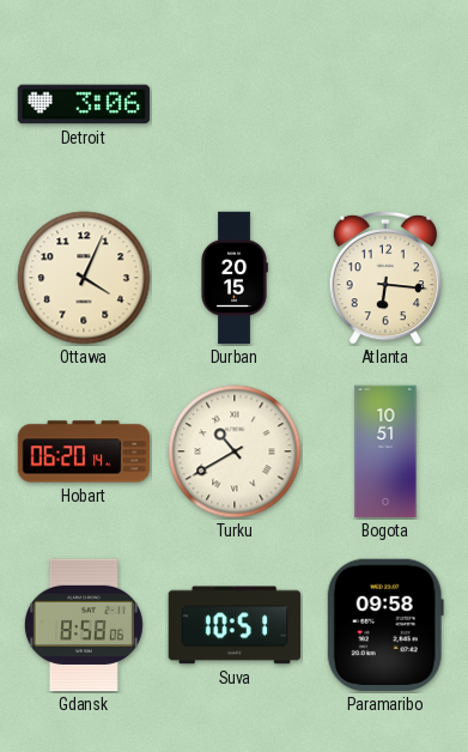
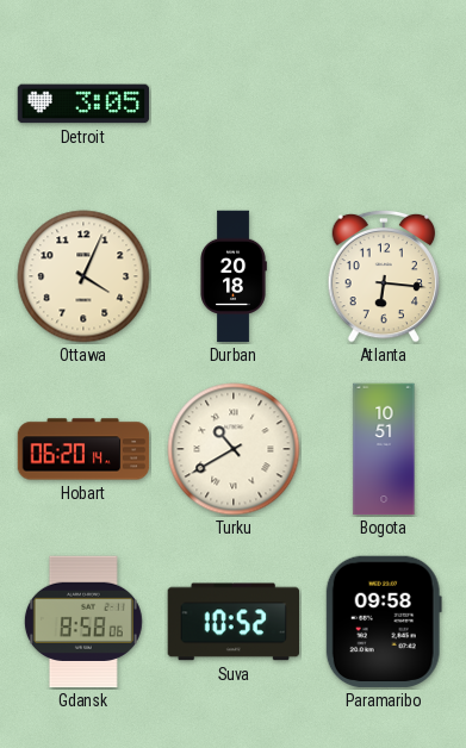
Detroit: 3:06 -> 3:05
Durban: 20:15 -> 20:18
Suva: 10:51 -> 10:52
